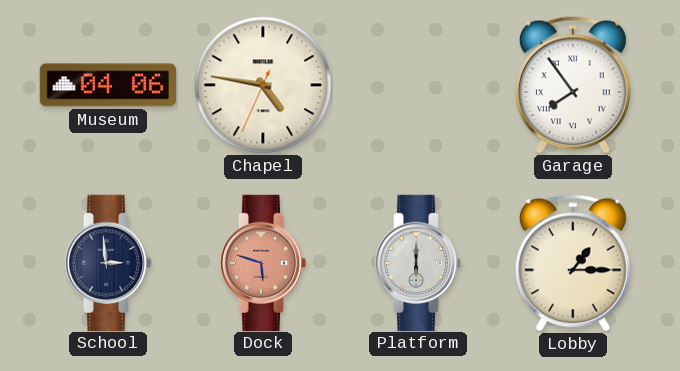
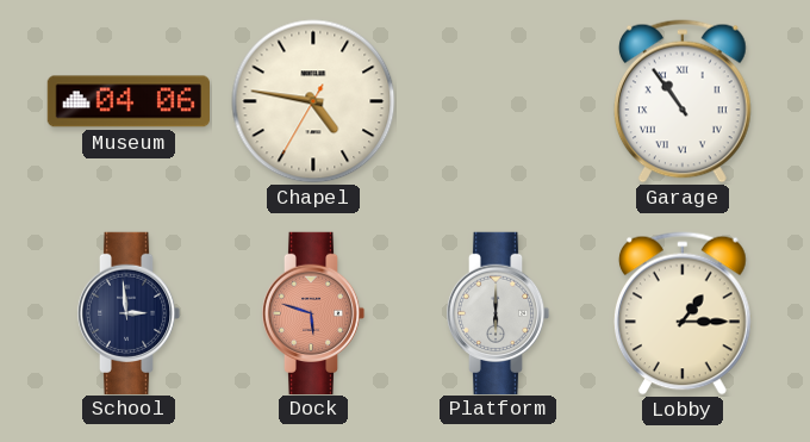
Chapel: 4:46:34 -> 4:46:35
Garage: 7:54 -> 10:54
